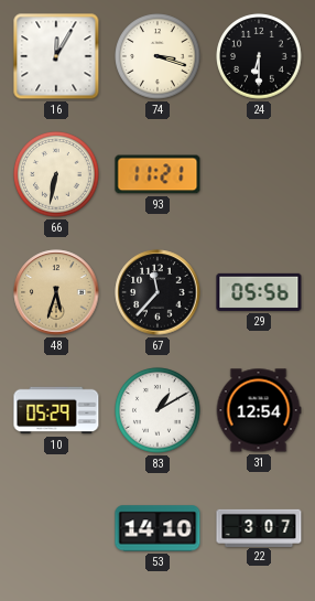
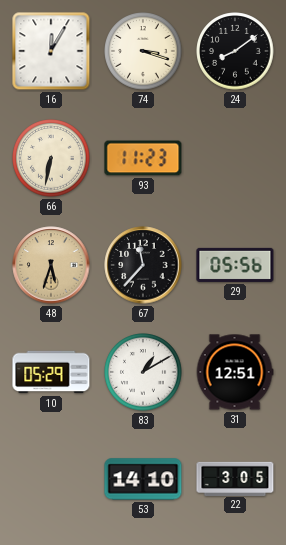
24: 6:30 -> 8:09
93: 11:21 -> 11:23
31: 12:54 -> 12:51
22: 3:07 -> 3:05
